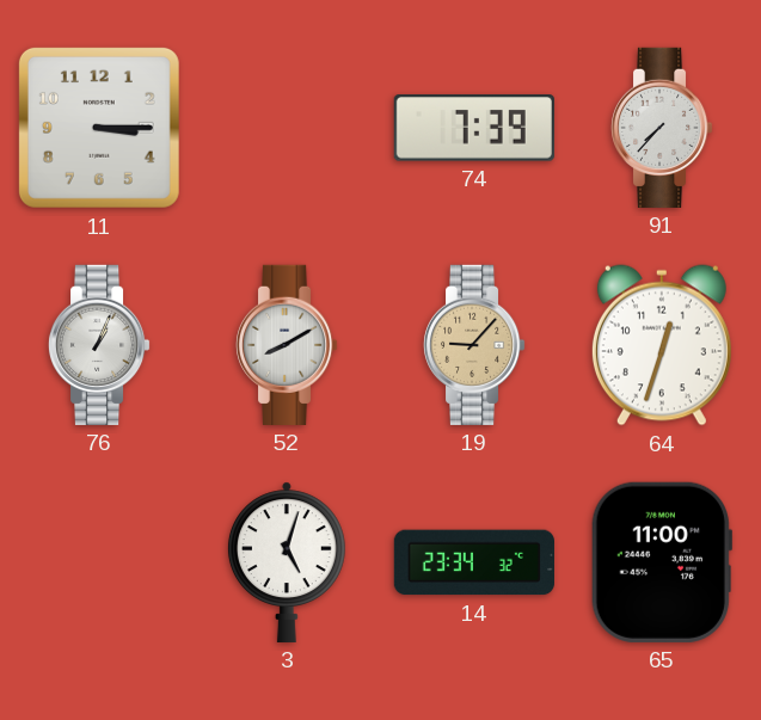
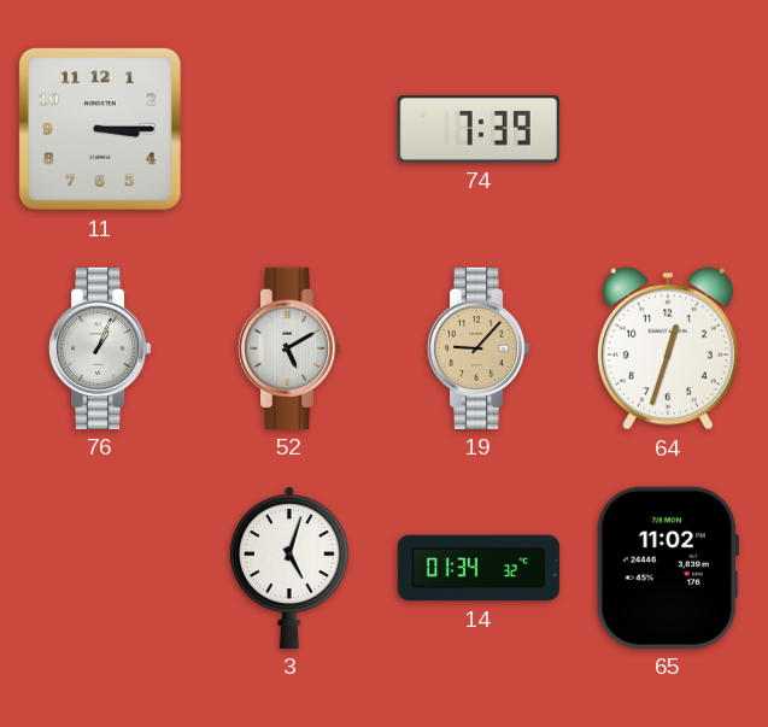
91: 7:37 -> none
52: 8:10 -> 5:10
14: 23:34 -> 01:34
65: 11:00 -> 11:02
